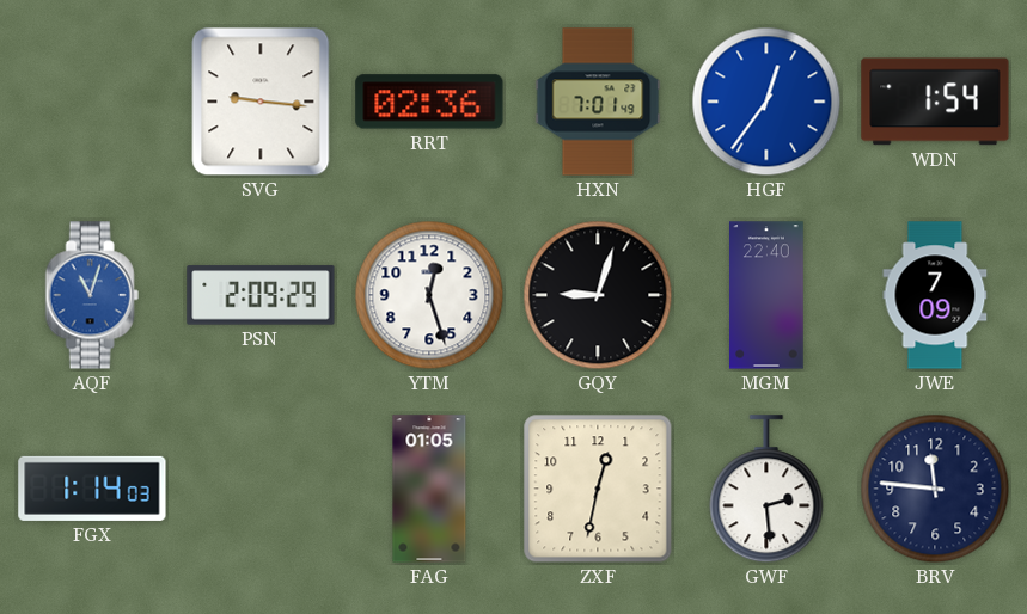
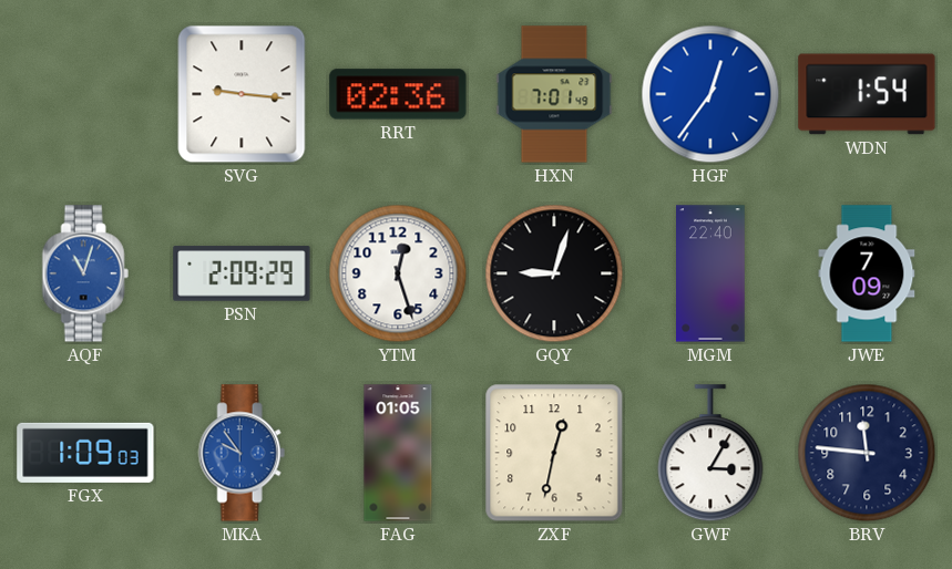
FGX: 1:14 -> 1:09
MKA: none -> 9:54
GWF: 2:29 -> 3:05
